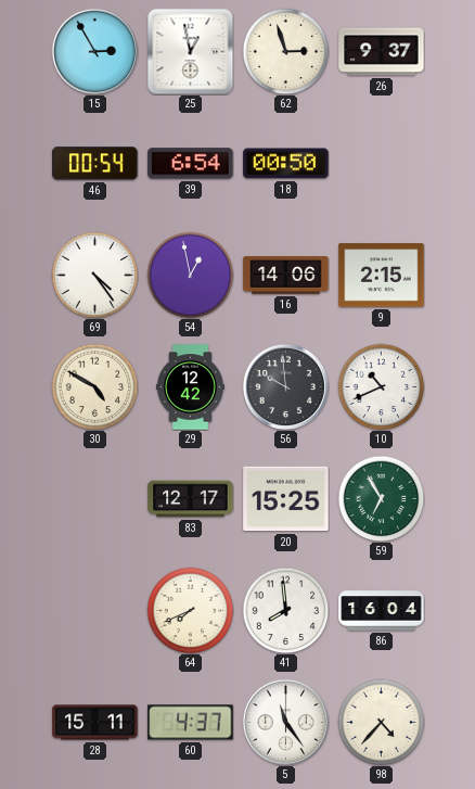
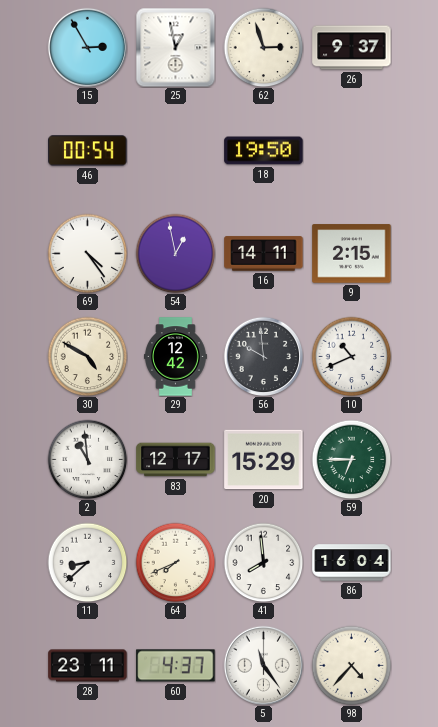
39: 6:54 -> none
18: 00:50 -> 19:50
16: 14:06 -> 14:11
2: none -> 10:59
20: 15:25 -> 15:29
59: 6:55 -> 6:45
11: none -> 8:38
28: 15:11 -> 23:11
